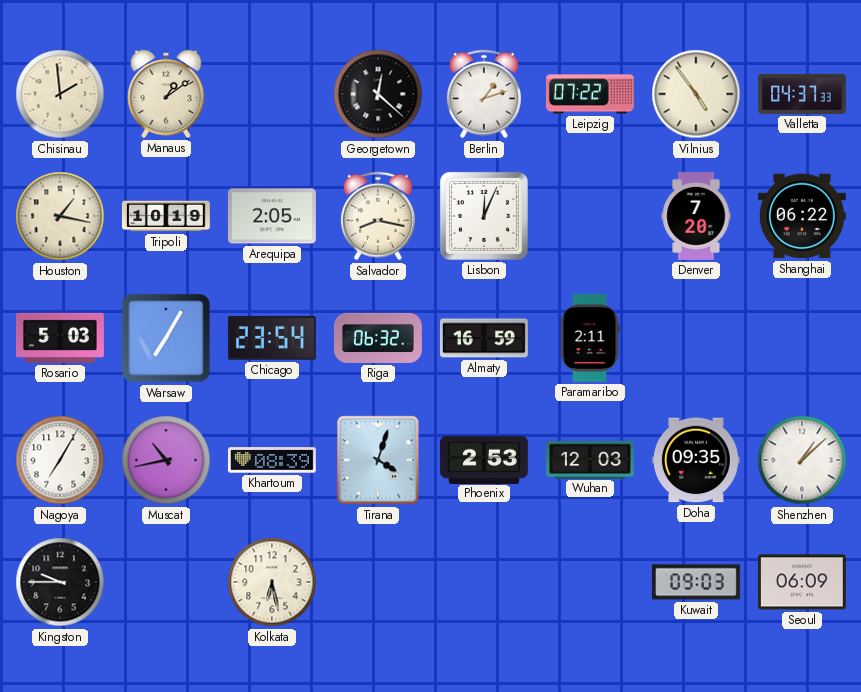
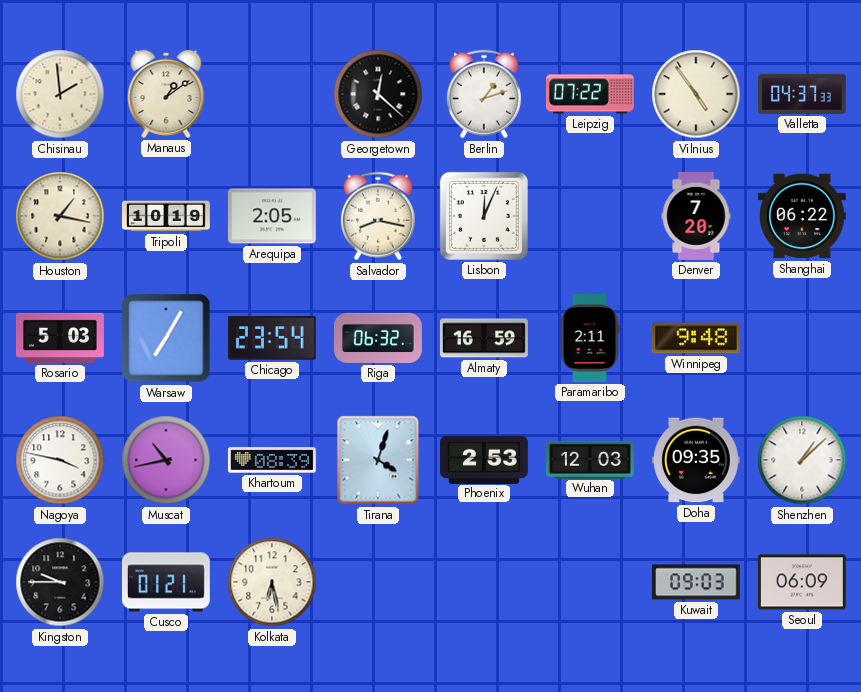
Winnipeg: none -> 9:48
Nagoya: 7:05 -> 3:47
Cusco: none -> 01:21
